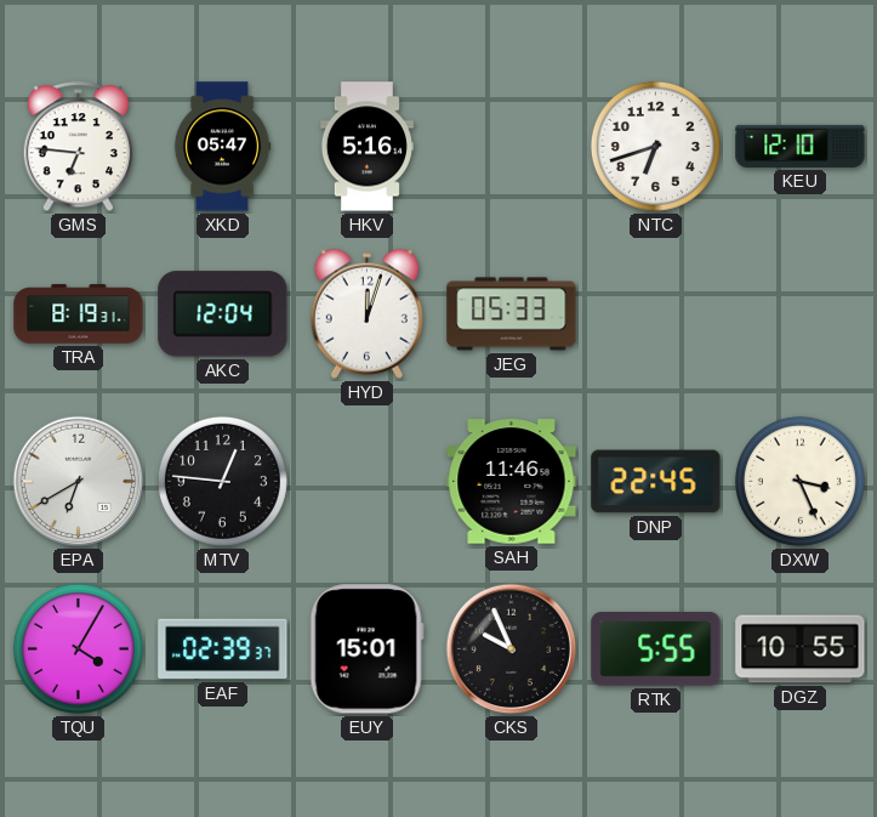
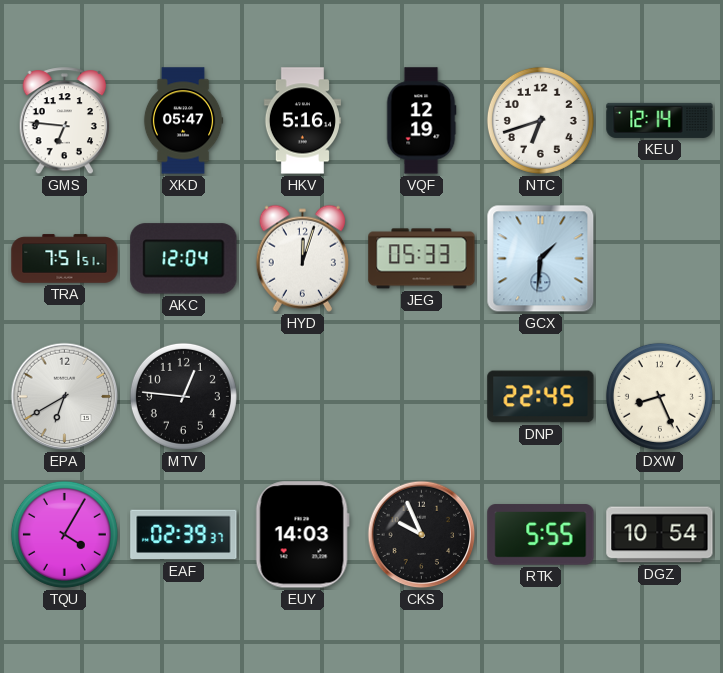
VQF: none -> 12:19
KEU: 12:10 -> 12:14
TRA: 8:19 -> 7:51
GCX: none -> 1:31
SAH: 11:46 -> none
DXW: 3:26 -> 8:26
EUY: 15:01 -> 14:03
DGZ: 10:55 -> 10:54
